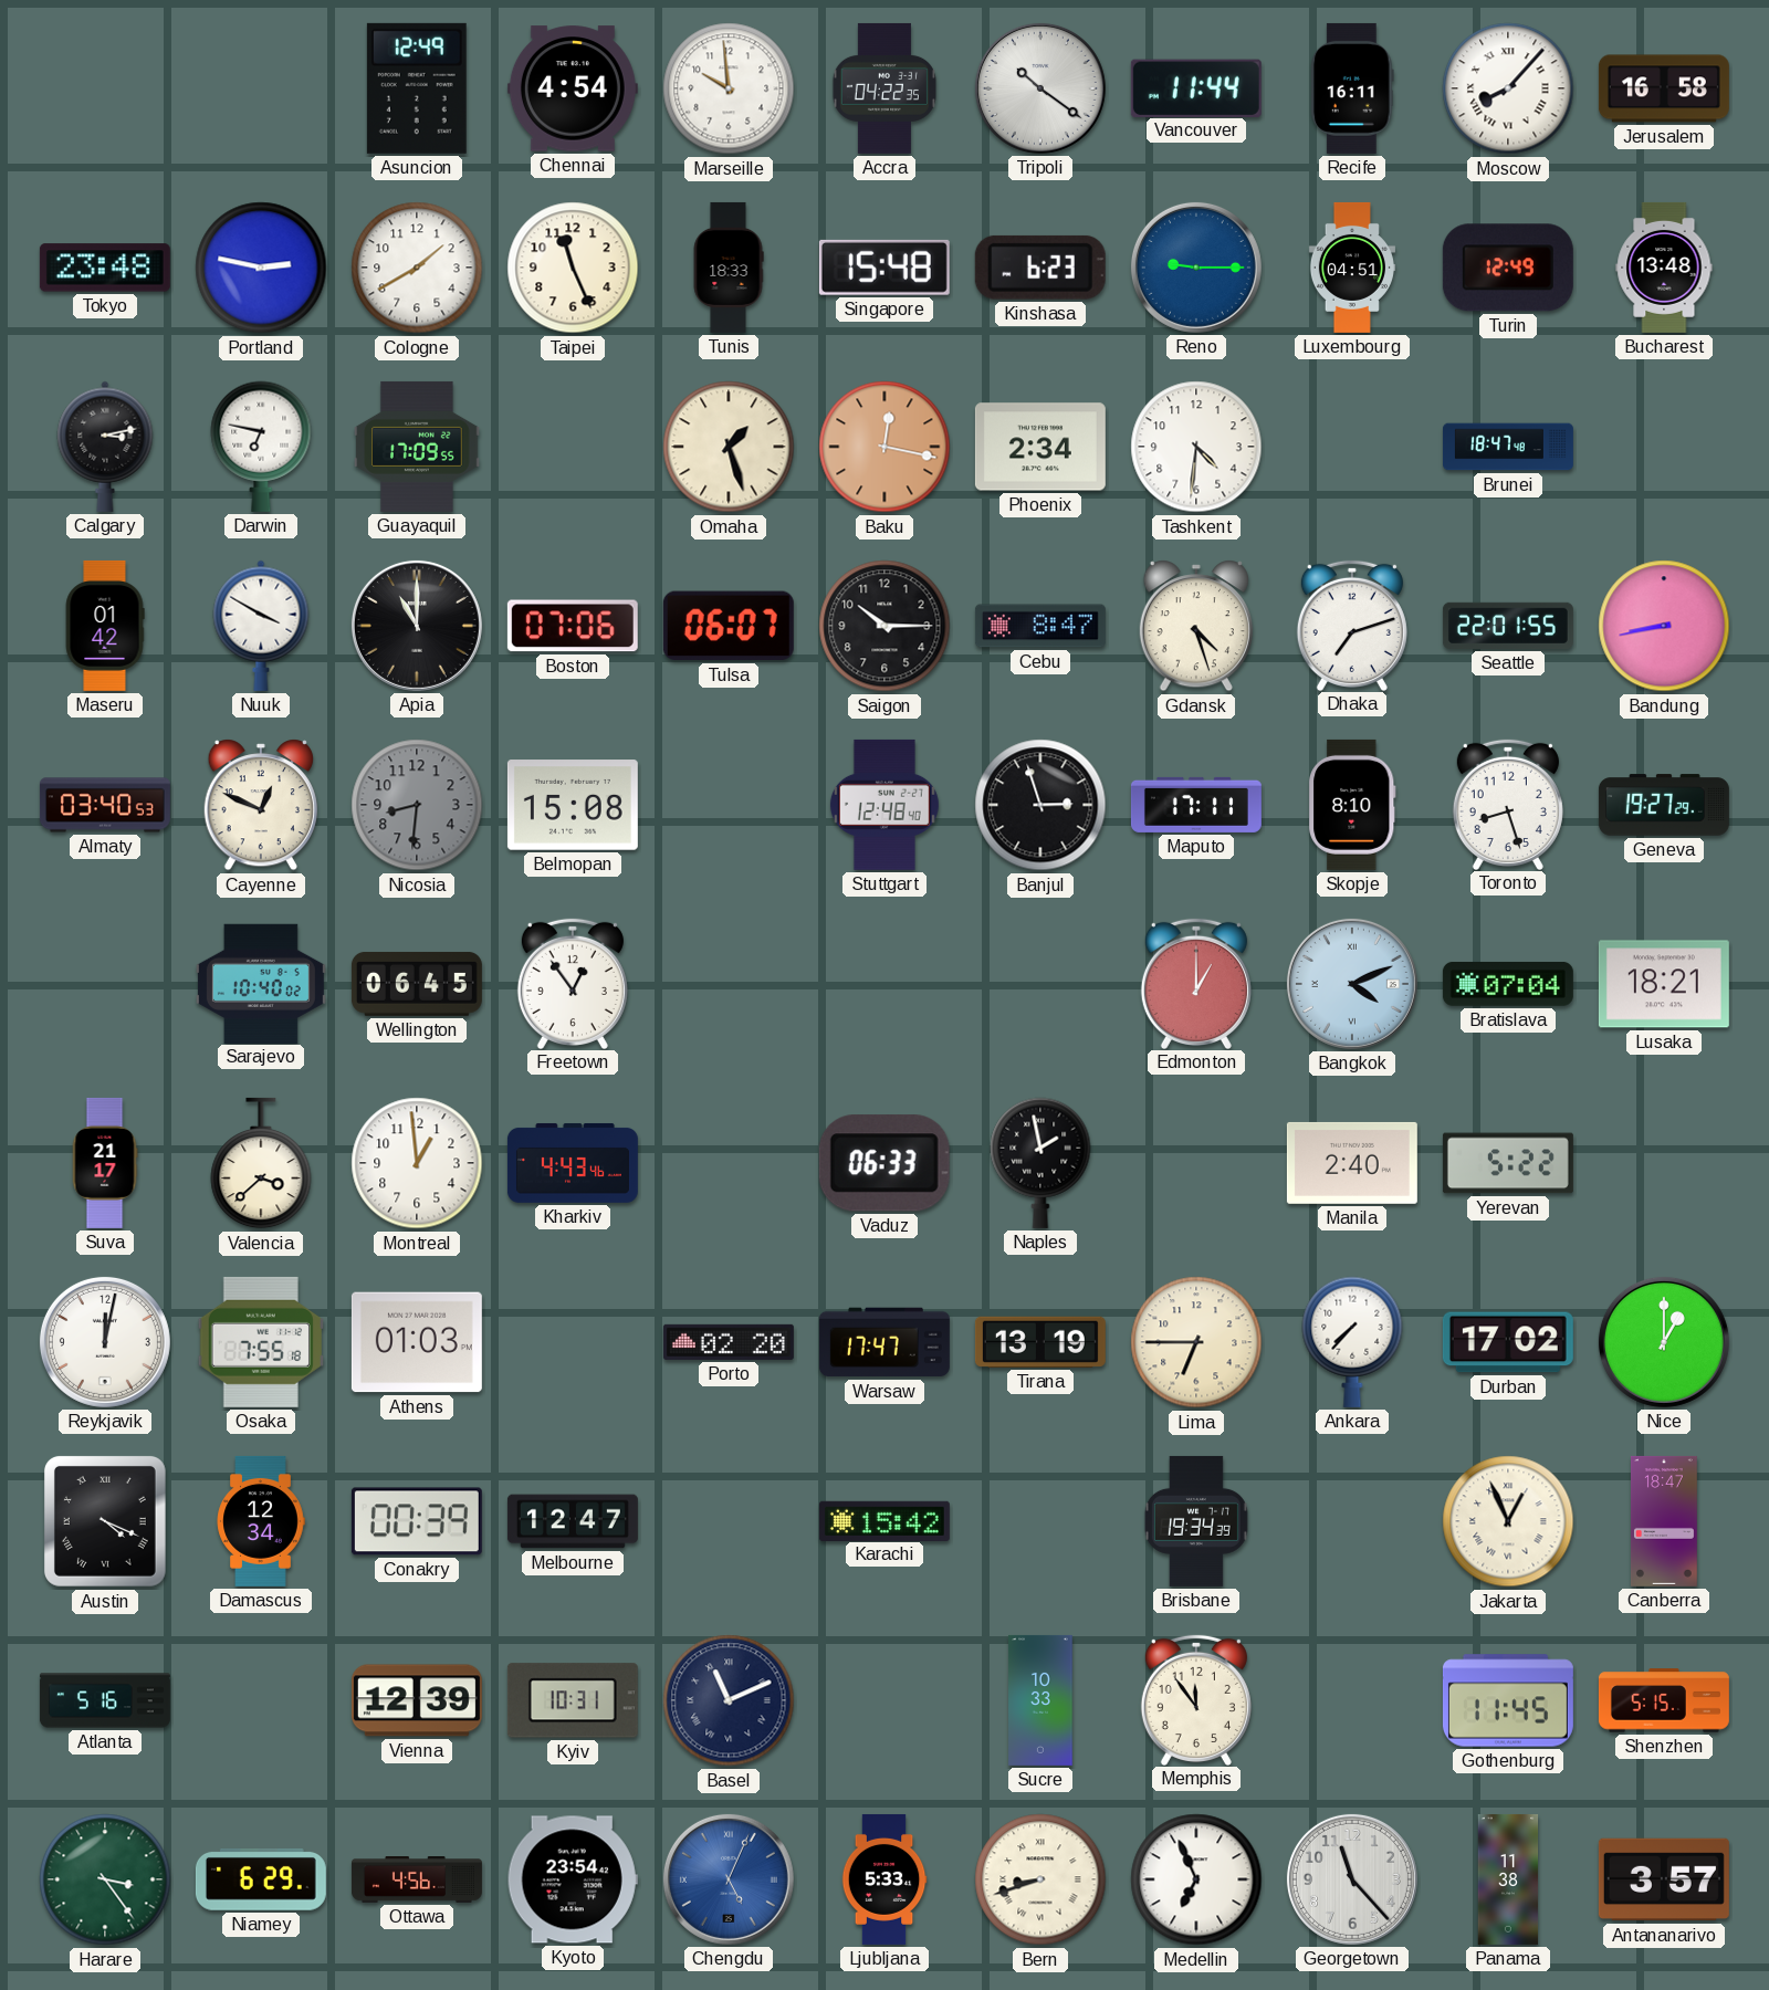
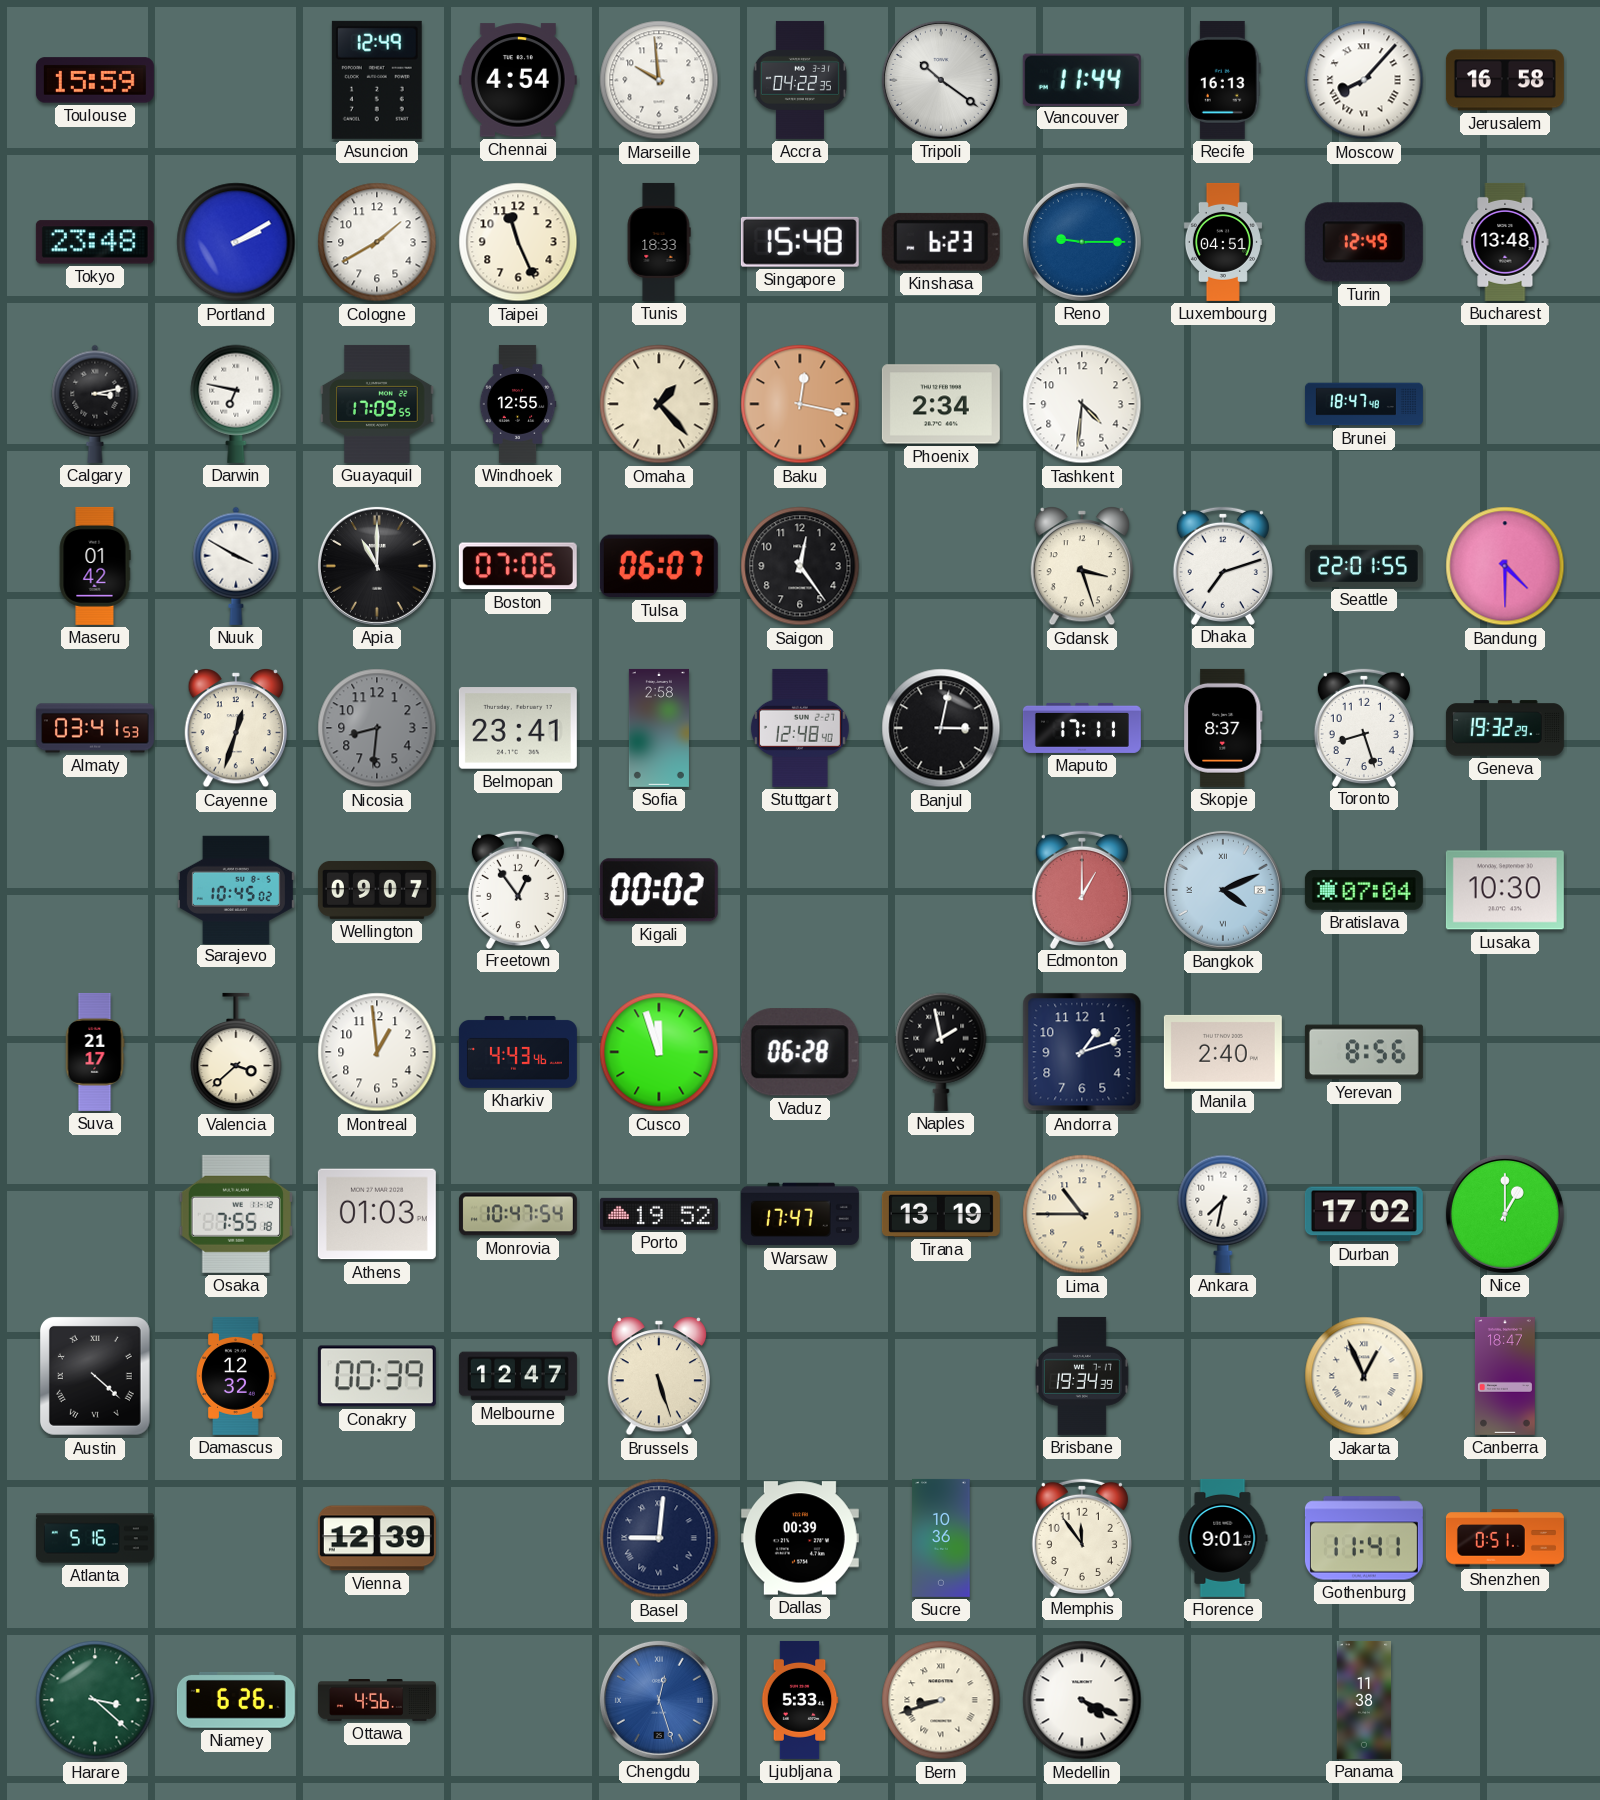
Toulouse: none -> 15:59
Recife: 16:11 -> 16:13
Portland: 2:47 -> 2:10
Windhoek: none -> 12:55
Omaha: 1:27 -> 1:23
Saigon: 10:15 -> 12:24
Cebu: 8:47 -> none
Gdansk: 4:27 -> 3:27
Bandung: 8:43 -> 4:30
Almaty: 03:40 -> 03:41
Cayenne: 12:49 -> 12:33
Belmopan: 15:08 -> 23:41
Sofia: none -> 2:58
Banjul: 2:57 -> 3:02
Skopje: 8:10 -> 8:37
Geneva: 19:27 -> 19:32
Sarajevo: 10:40 -> 10:45
Wellington: 06:45 -> 09:07
Kigali: none -> 00:02
Lusaka: 18:21 -> 10:30
Cusco: none -> 11:57
Vaduz: 06:33 -> 06:28
Andorra: none -> 1:12
Yerevan: 5:22 -> 8:56
Reykjavik: 12:02 -> none
Monrovia: none -> 10:47
Porto: 02:20 -> 19:52
Lima: 6:45 -> 10:45
Ankara: 7:37 -> 7:32
Austin: 4:19 -> 4:22
Damascus: 12:34 -> 12:32
Brussels: none -> 5:27
Karachi: 15:42 -> none
Kyiv: 10:31 -> none
Basel: 11:11 -> 9:01
Dallas: none -> 00:39
Sucre: 10:33 -> 10:36
Florence: none -> 9:01
Gothenburg: 11:45 -> 11:41
Shenzhen: 5:15 -> 0:51
Harare: 3:24 -> 3:22
Niamey: 6:29 -> 6:26
Kyoto: 23:54 -> none
Chengdu: 5:04 -> 12:27
Medellin: 6:56 -> 4:19
Georgetown: 11:23 -> none
Antananarivo: 3:57 -> none
